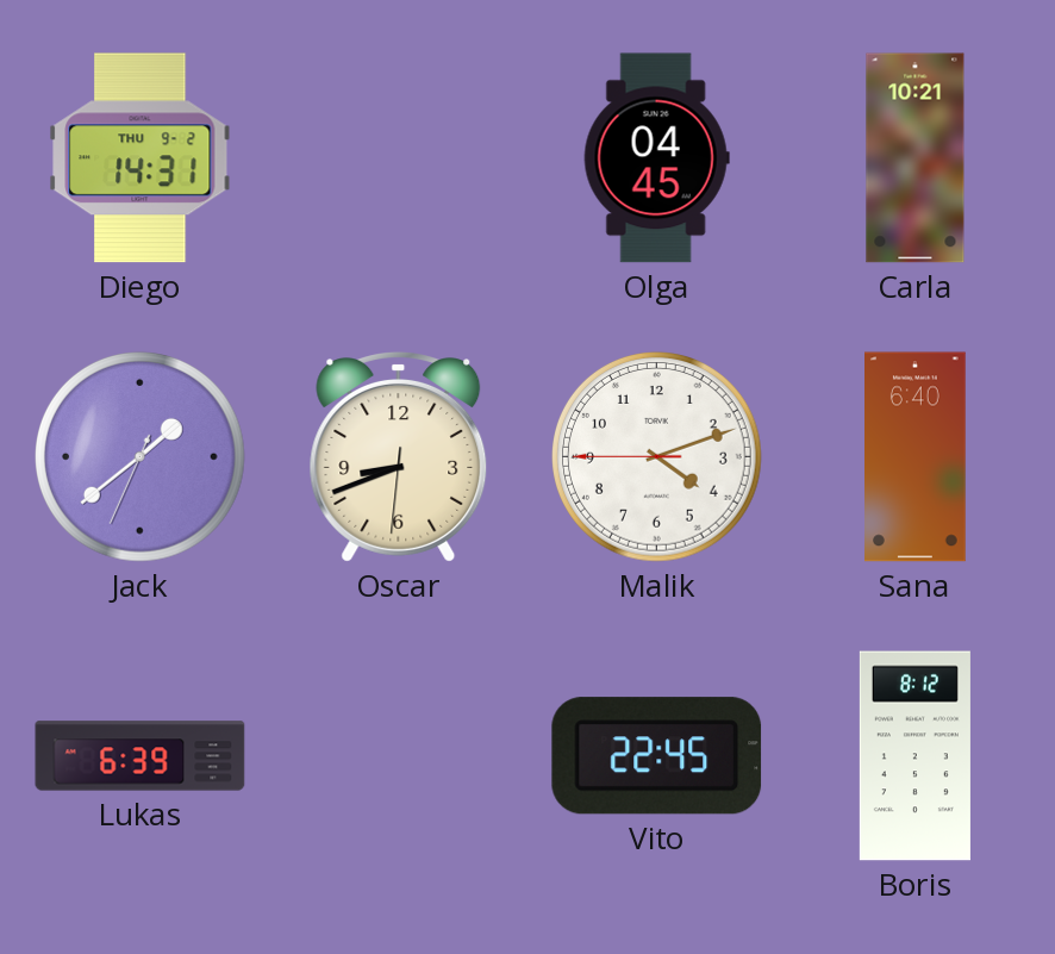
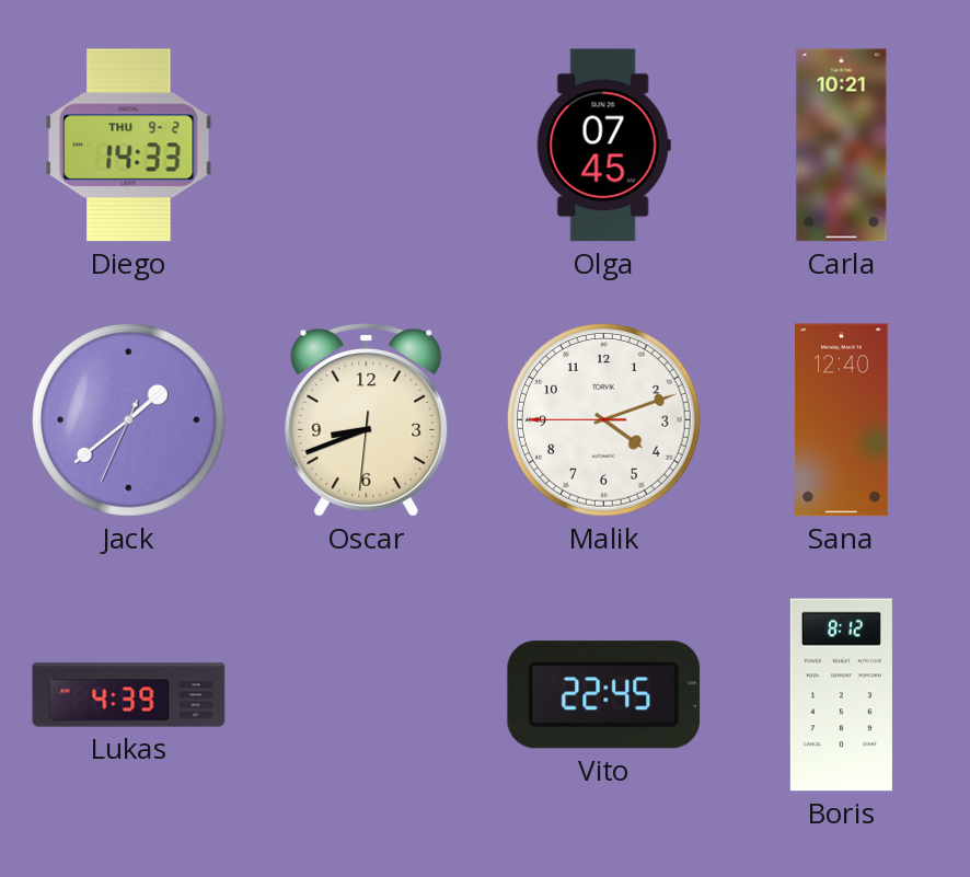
Diego: 14:31 -> 14:33
Olga: 04:45 -> 07:45
Sana: 6:40 -> 12:40
Lukas: 6:39 -> 4:39
